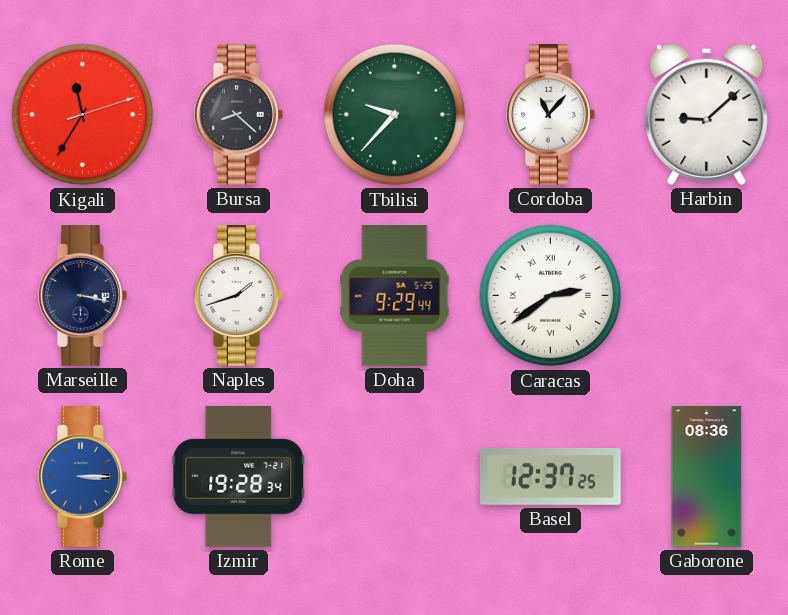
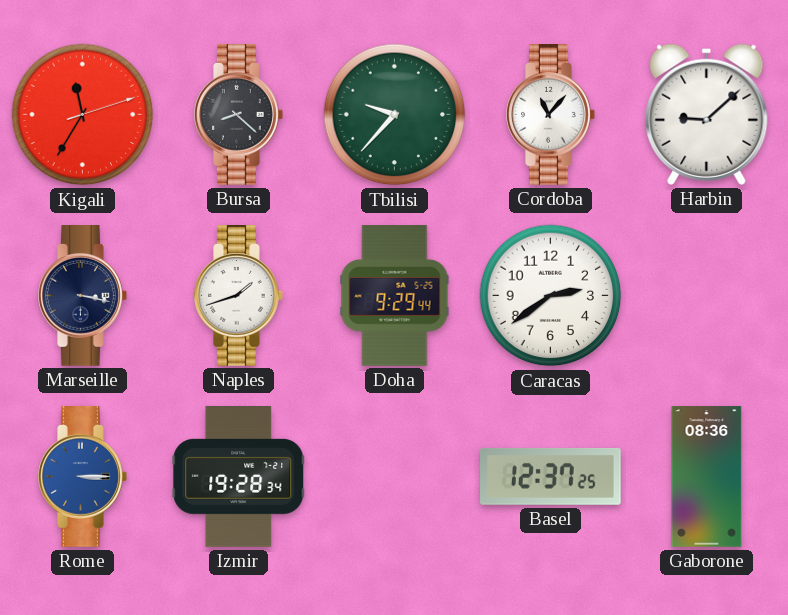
Caracas numerals: Roman -> Arabic
